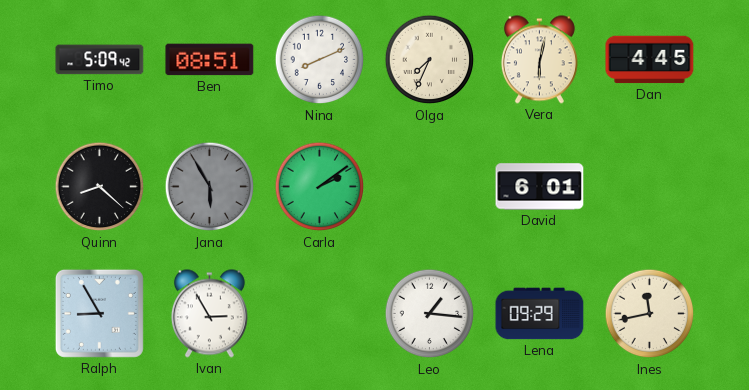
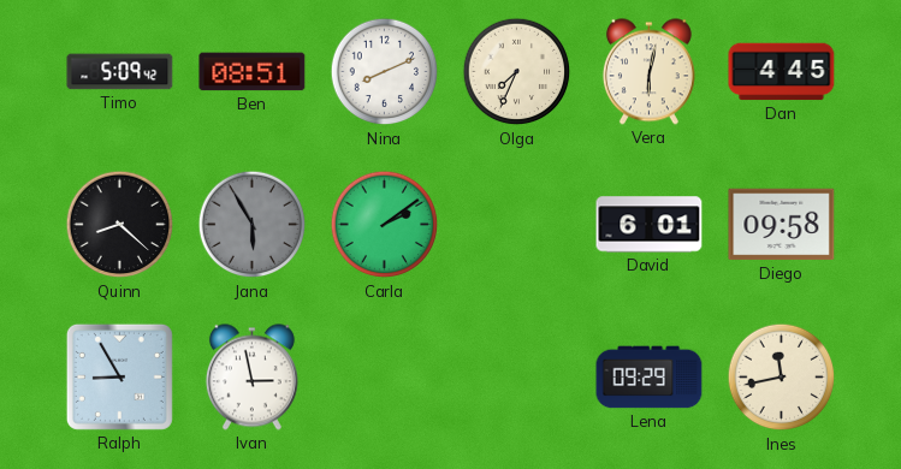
Diego: none -> 09:58
Ivan: 2:55 -> 2:58
Leo: 1:16 -> none
